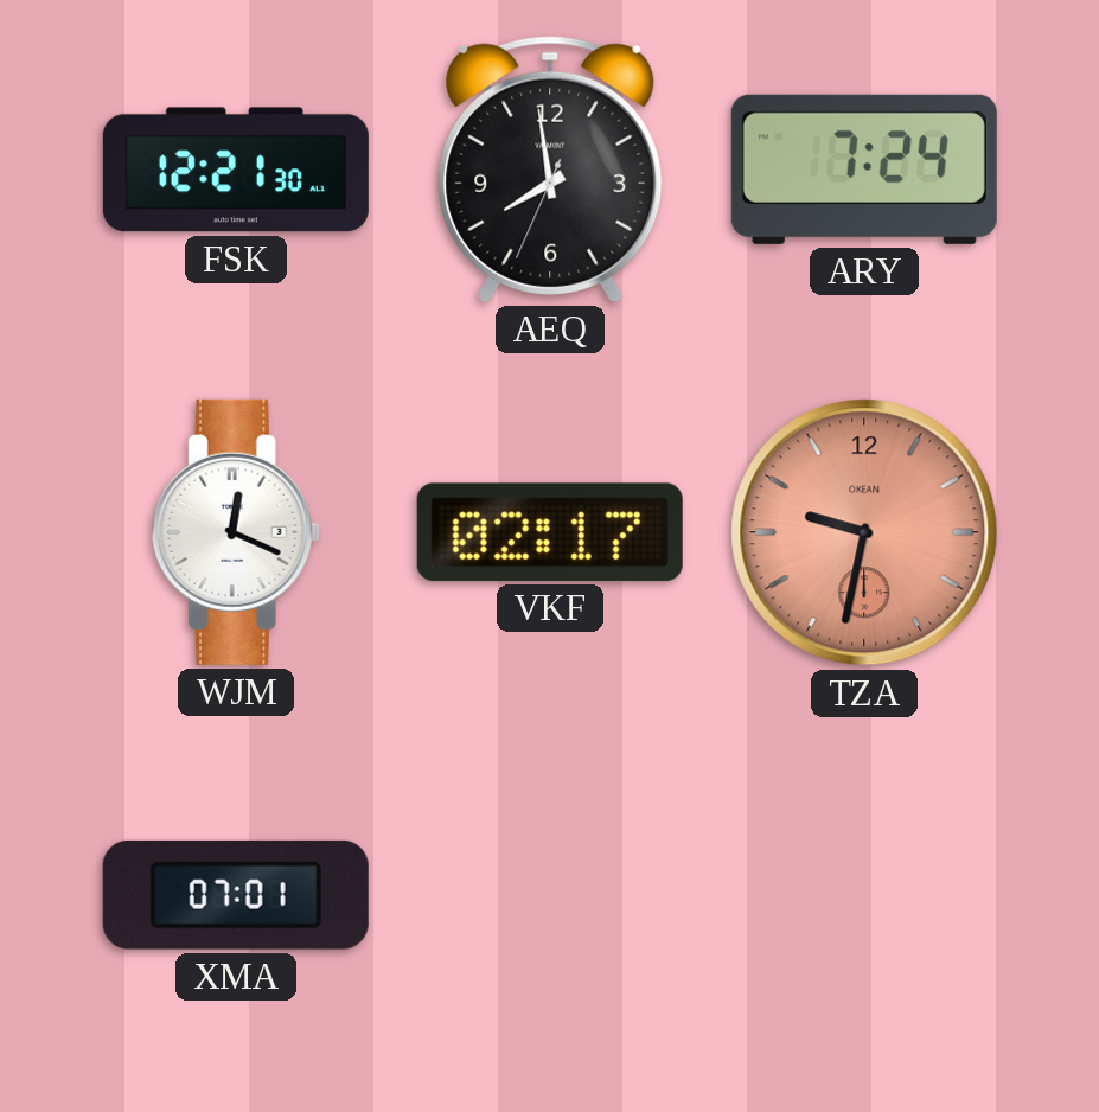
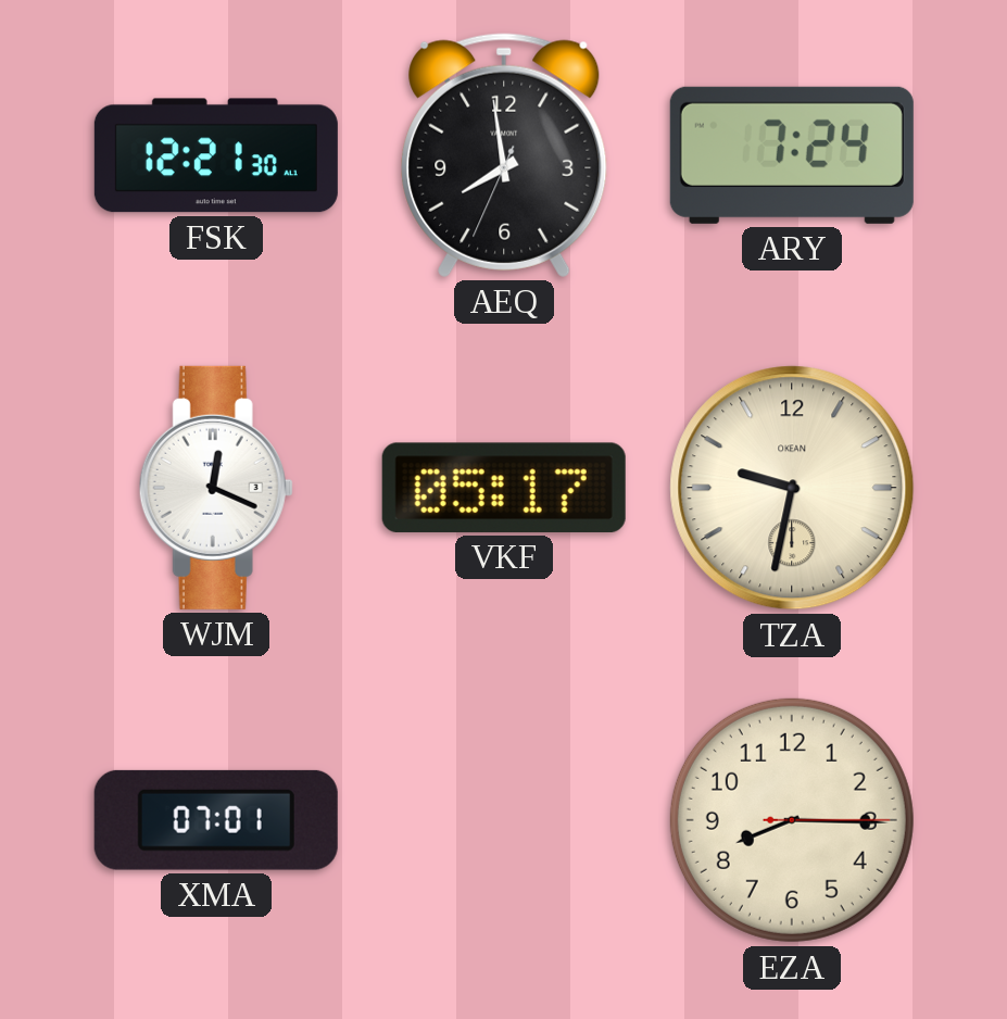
VKF: 02:17 -> 05:17
TZA dial: salmon -> cream
EZA: none -> 8:15
